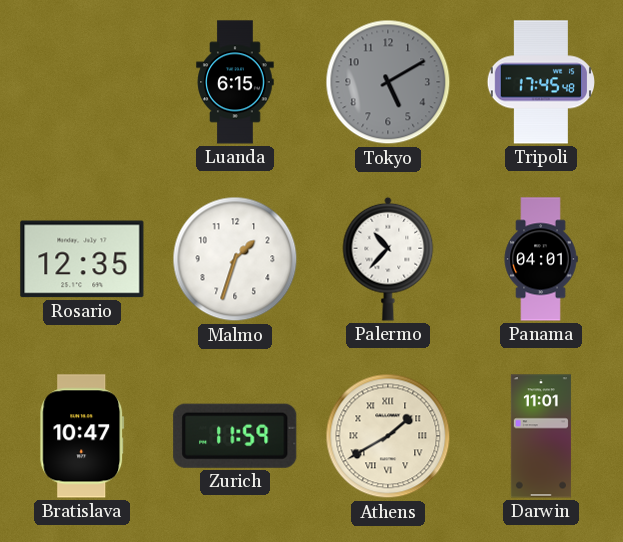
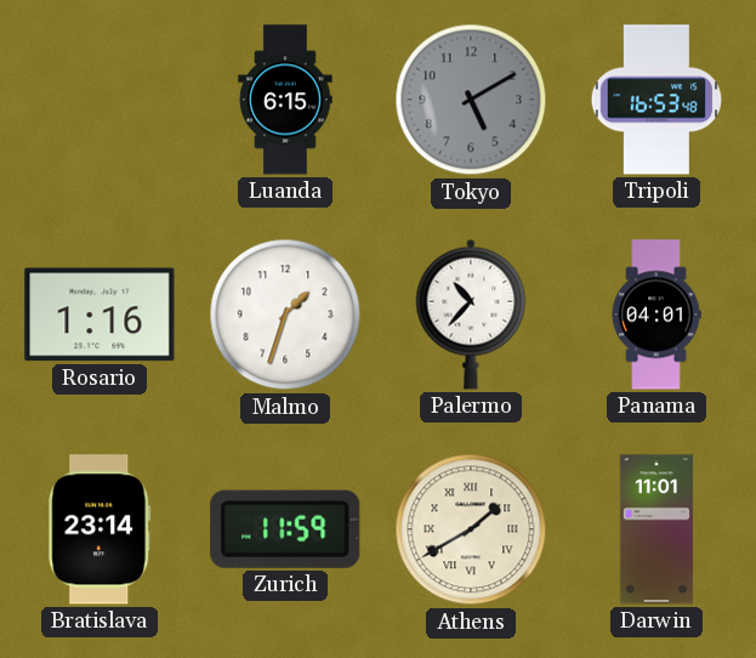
Tripoli: 17:45 -> 16:53
Rosario: 12:35 -> 1:16
Bratislava: 10:47 -> 23:14
